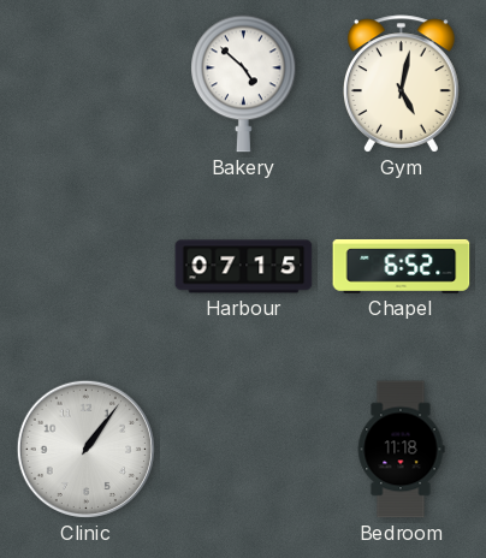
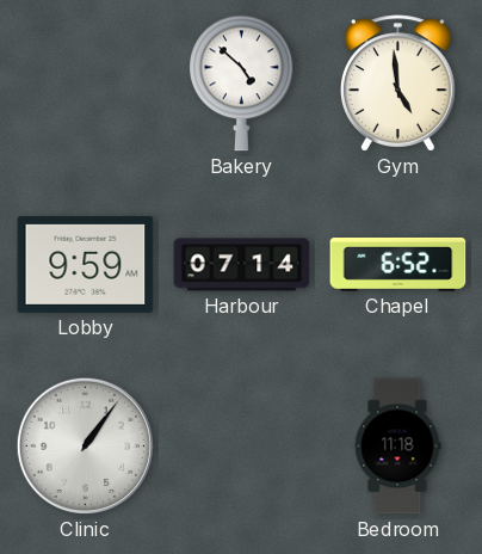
Gym: 5:02 -> 4:59
Lobby: none -> 9:59
Harbour: 07:15 -> 07:14
